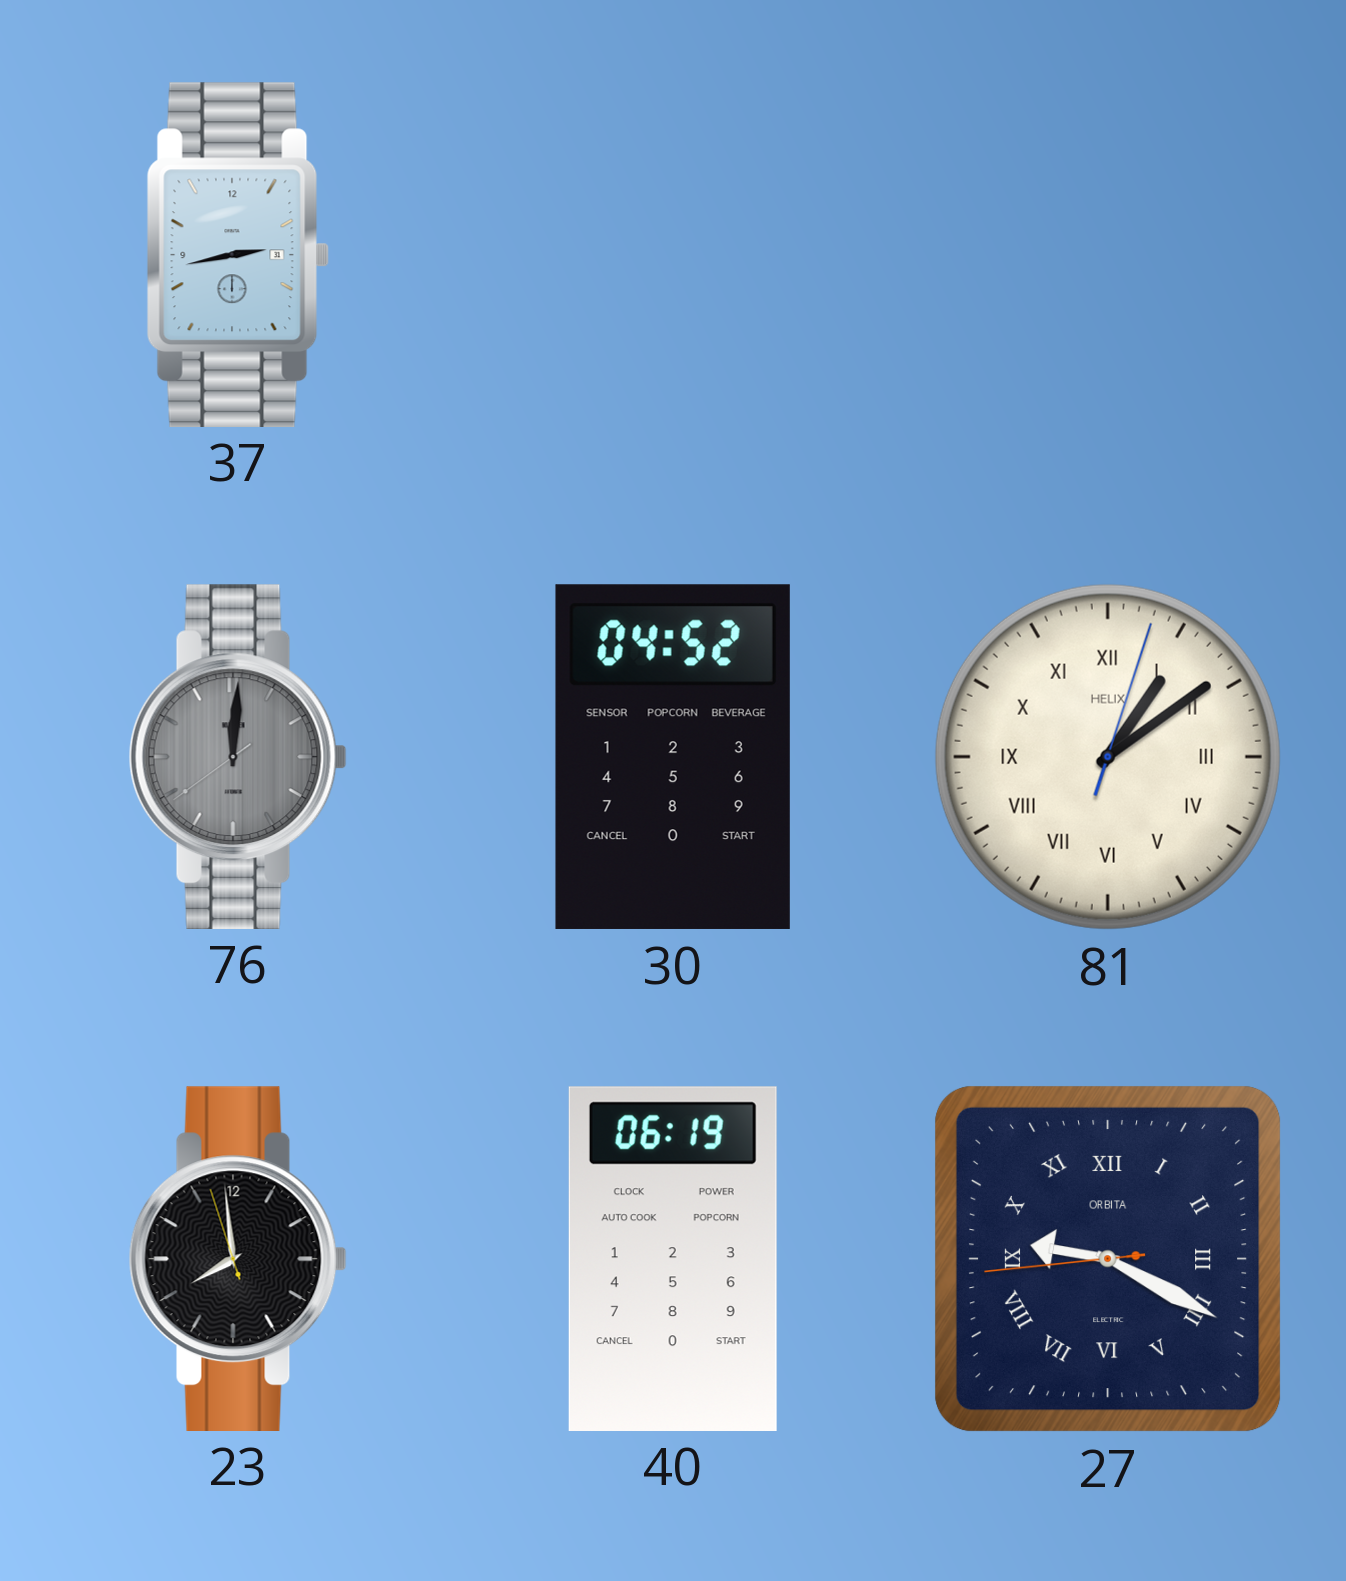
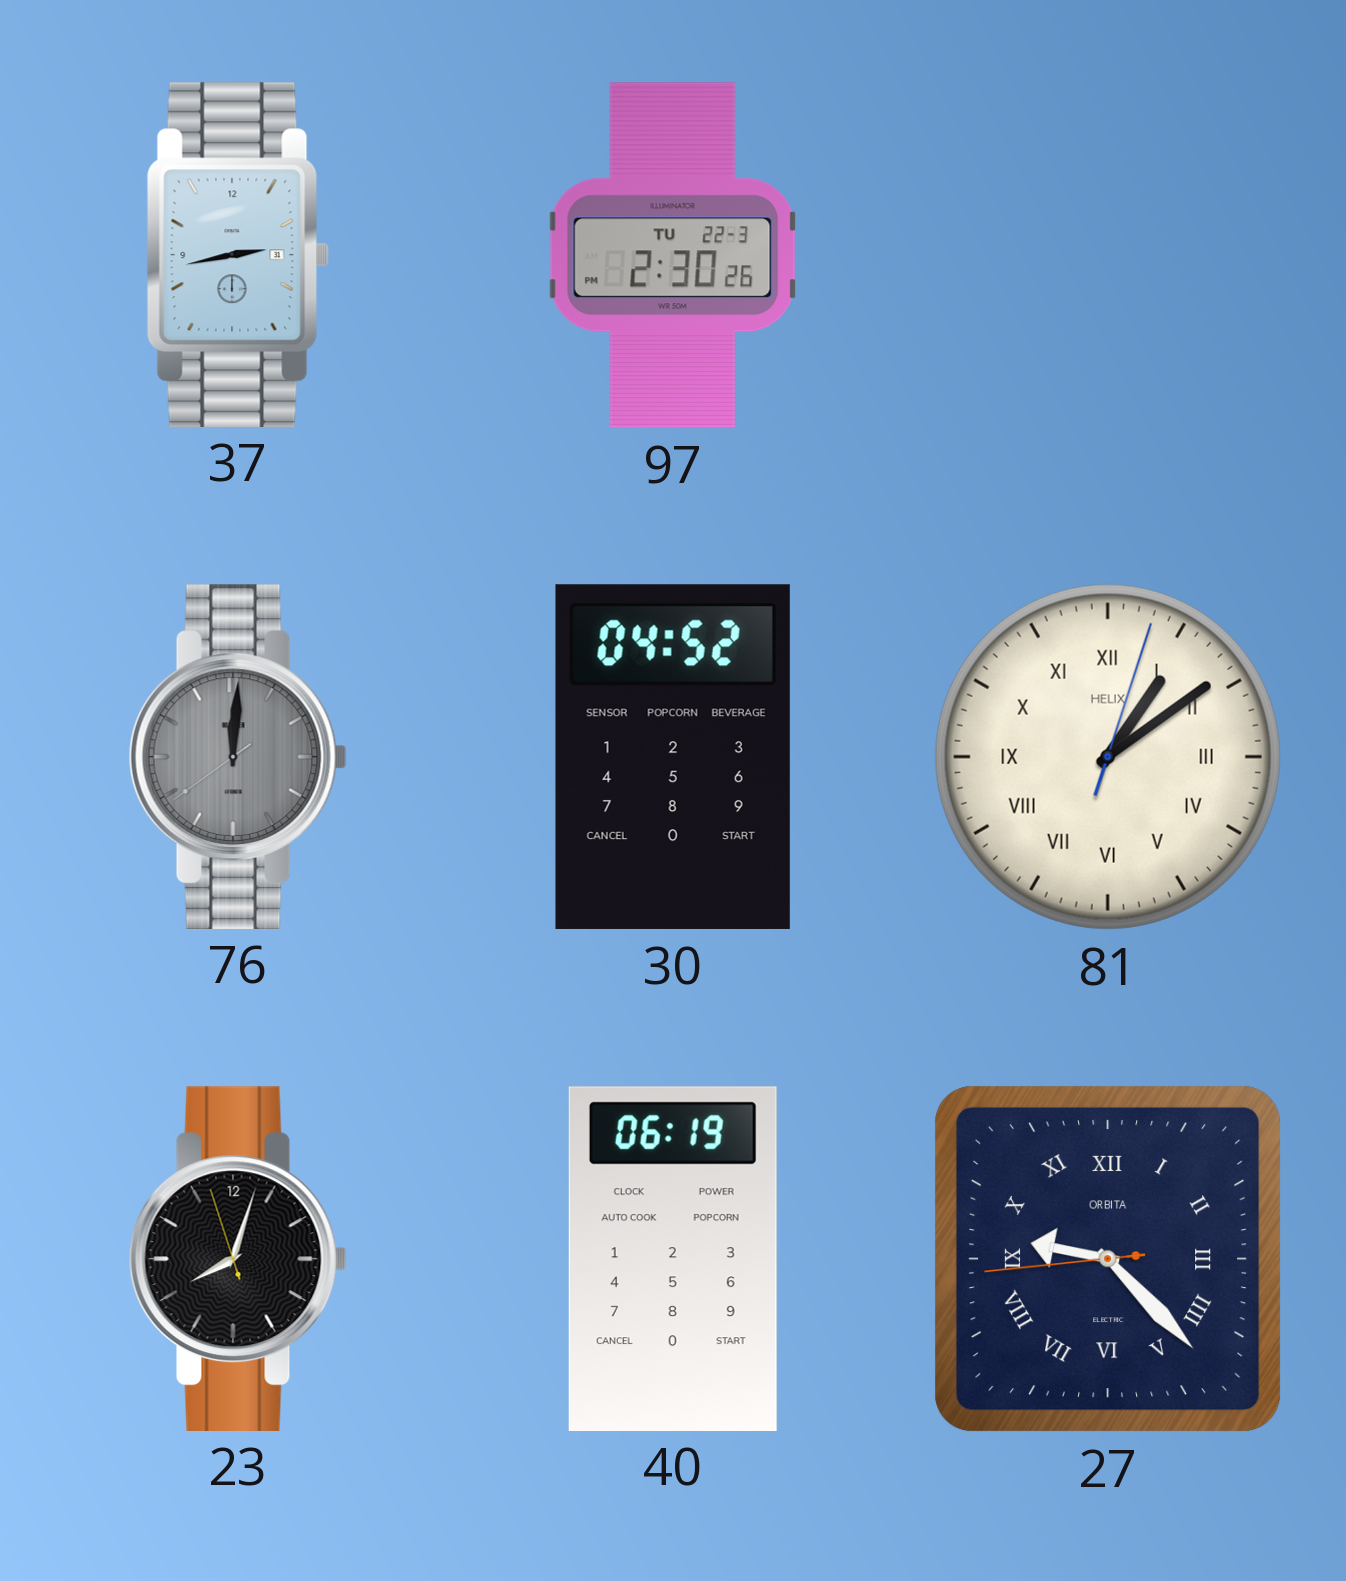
97: none -> 2:30
23: 7:58 -> 8:02
27: 9:19 -> 9:22
